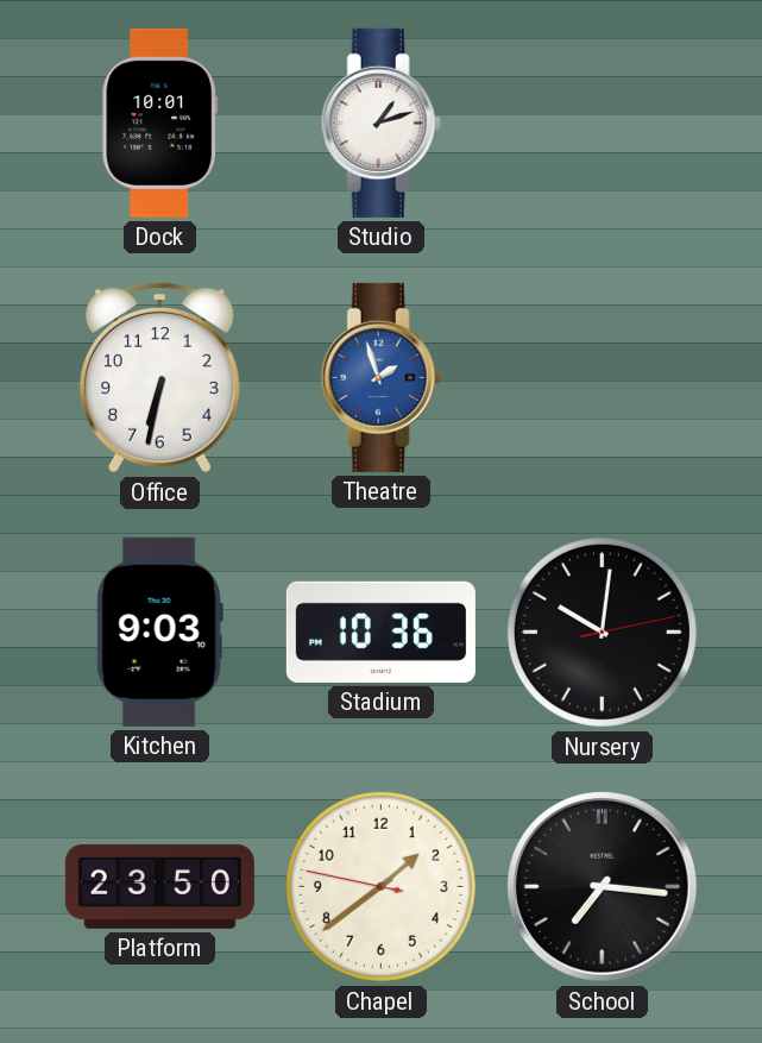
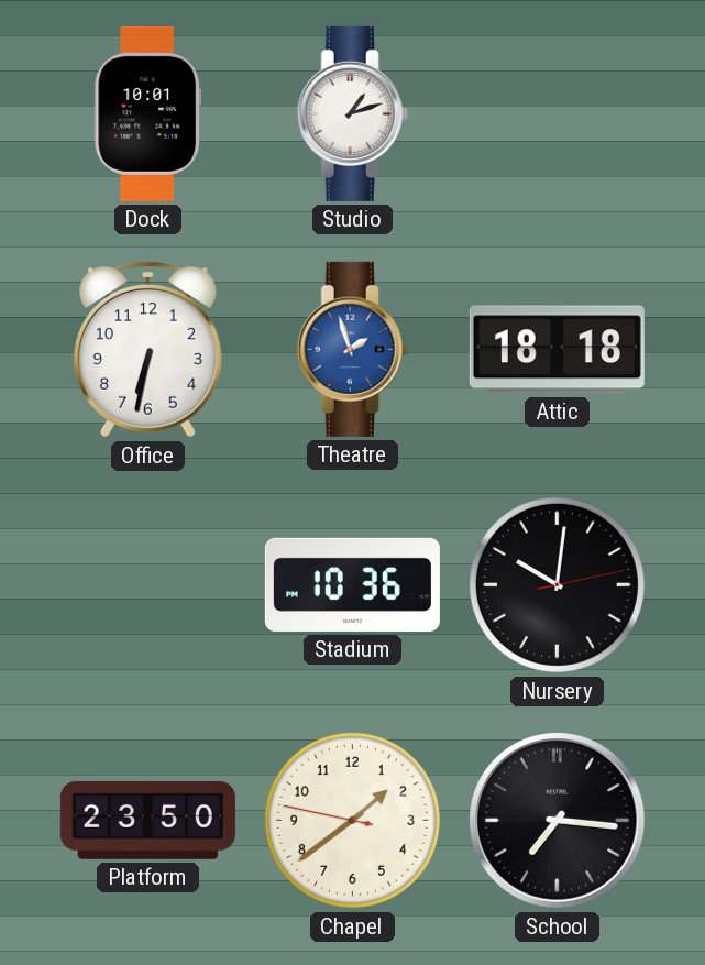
Attic: none -> 18:18
Kitchen: 9:03 -> none
